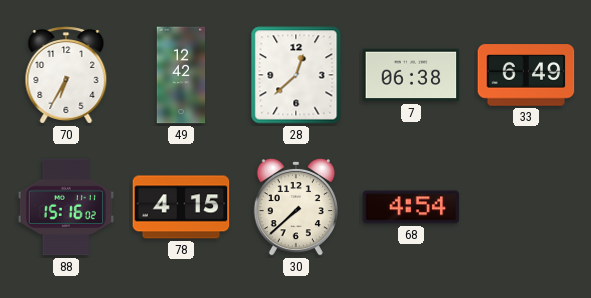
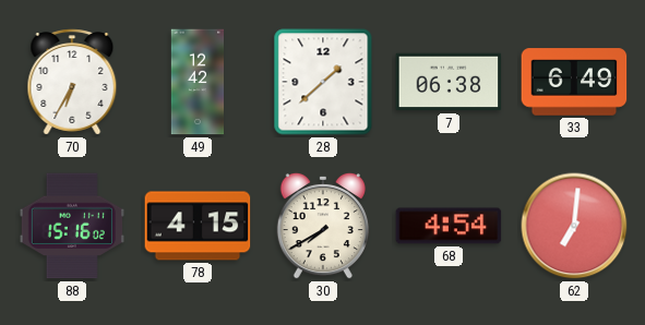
28: 12:38 -> 1:38
30: 7:38 -> 7:40
62: none -> 7:01
